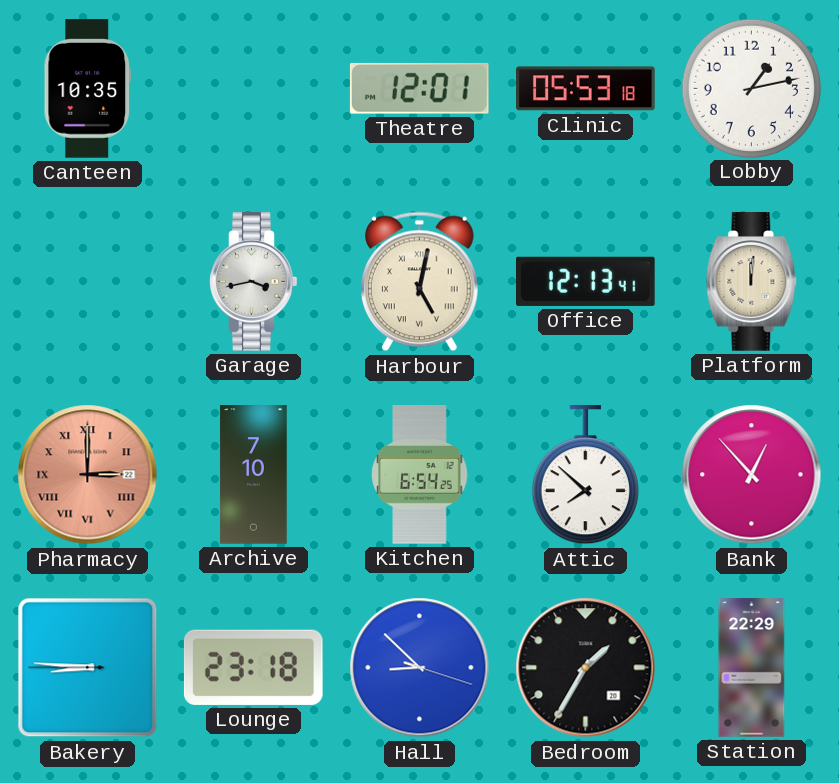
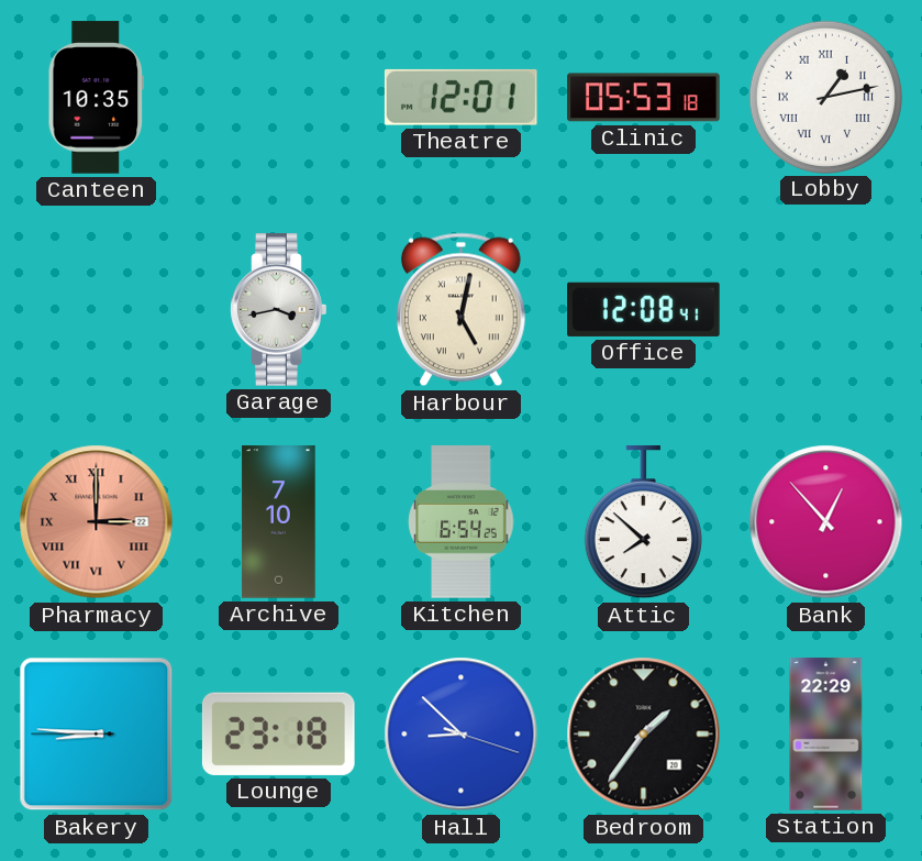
Lobby numerals: Arabic -> Roman
Office: 12:13 -> 12:08
Platform: 12:01 -> none
Bedroom: 1:35 -> 1:36
